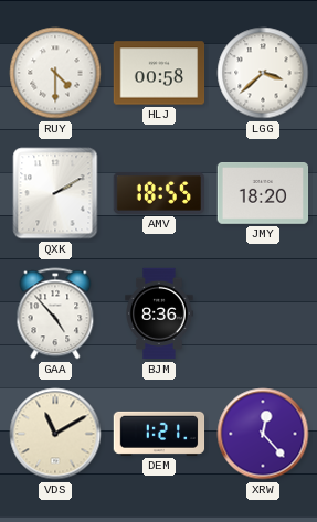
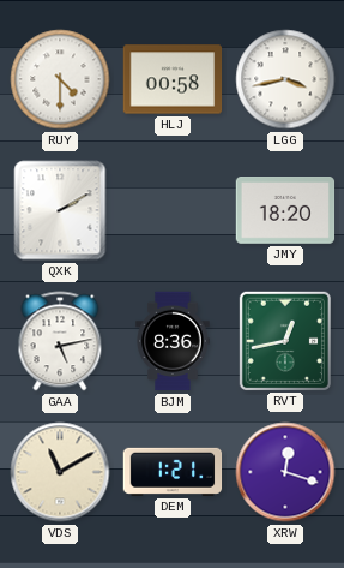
LGG: 3:38 -> 3:43
AMV: 18:55 -> none
GAA: 4:53 -> 5:13
RVT: none -> 12:43
XRW: 12:23 -> 12:18
